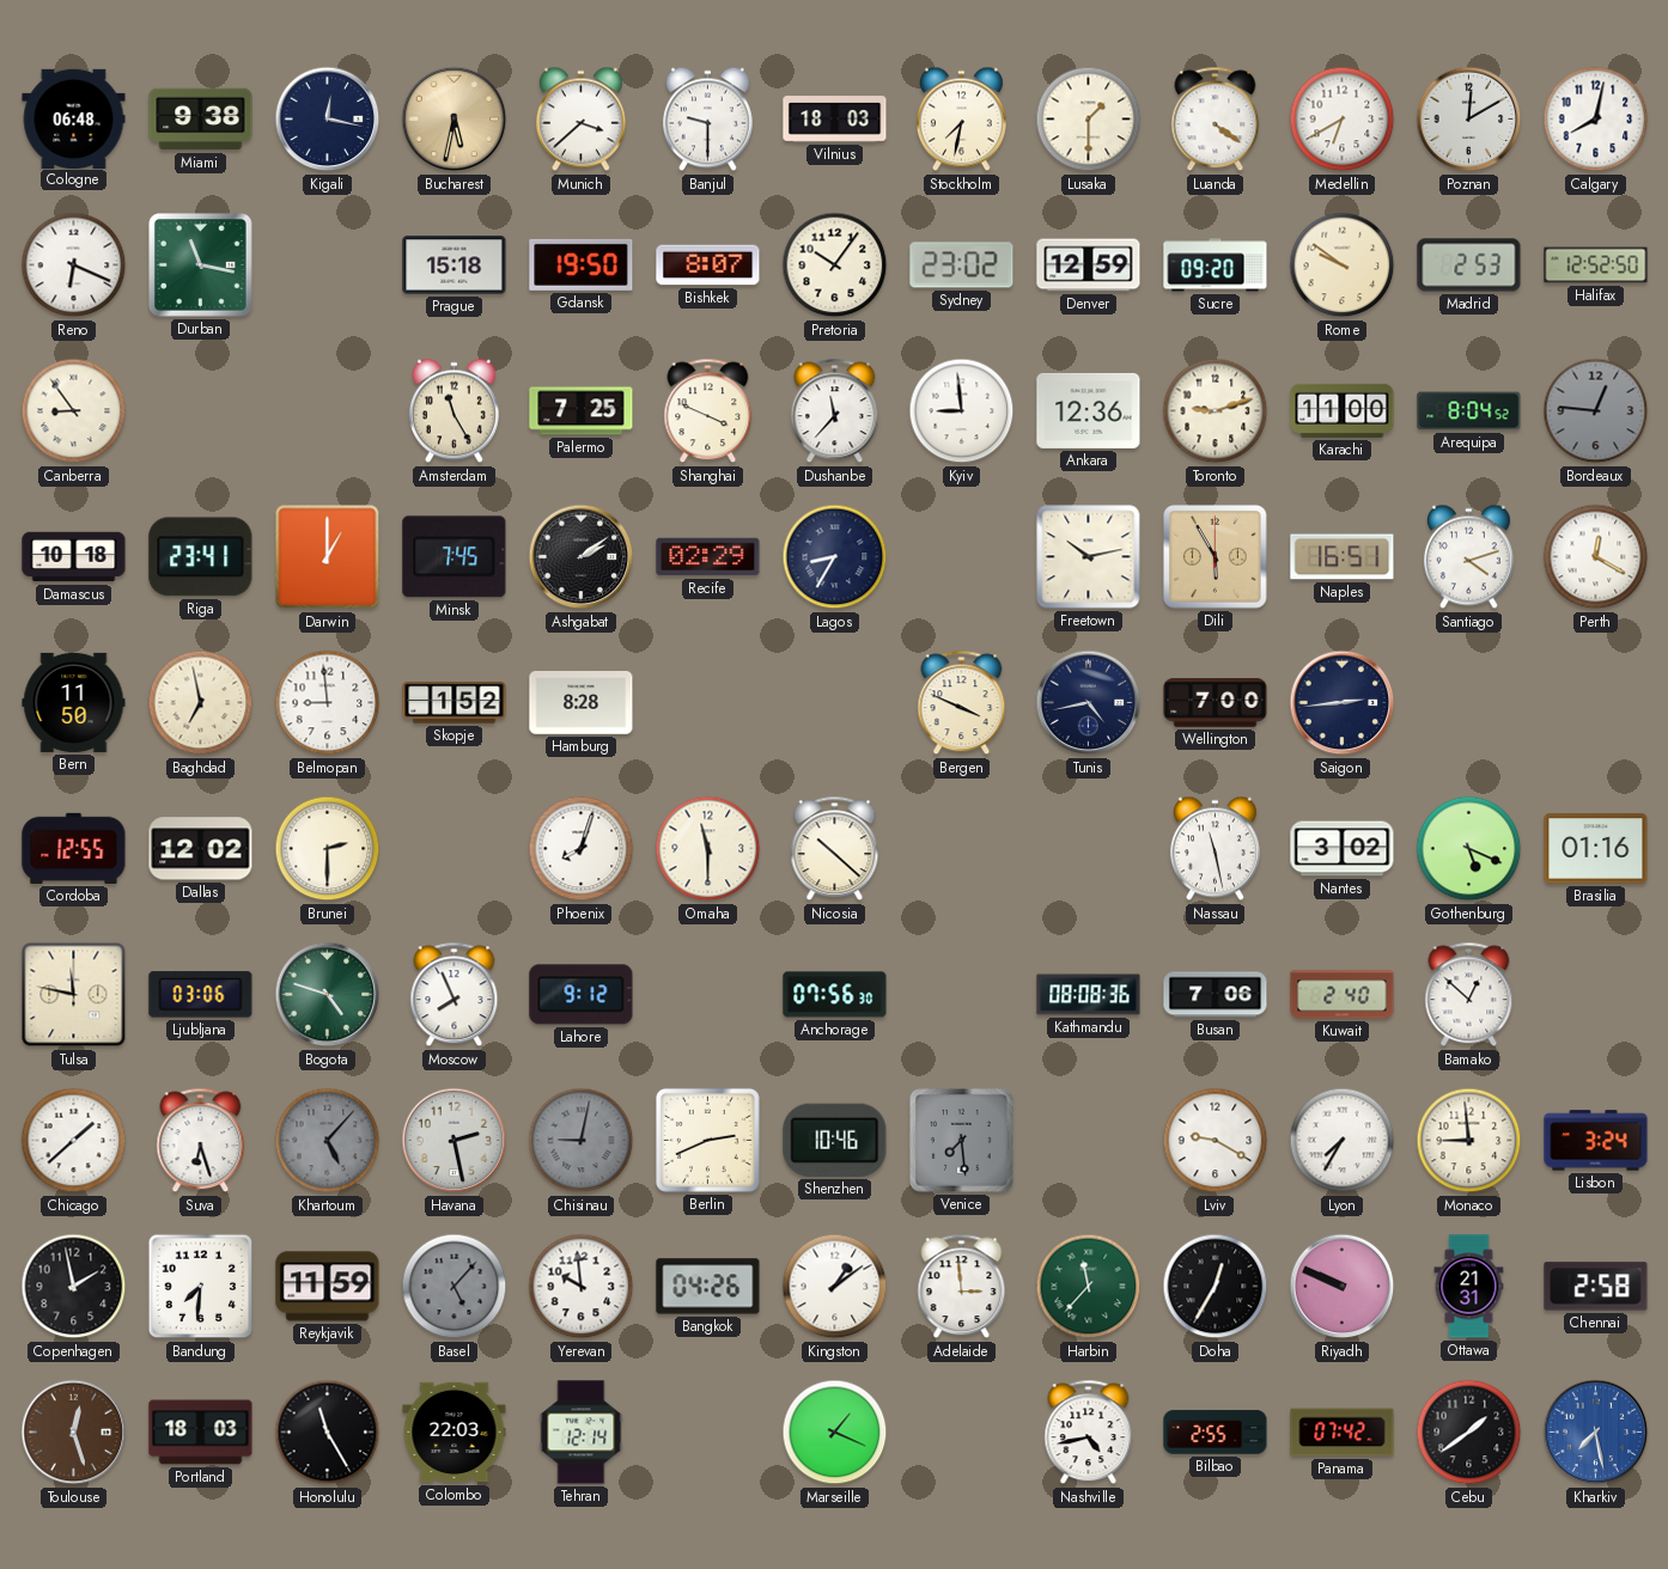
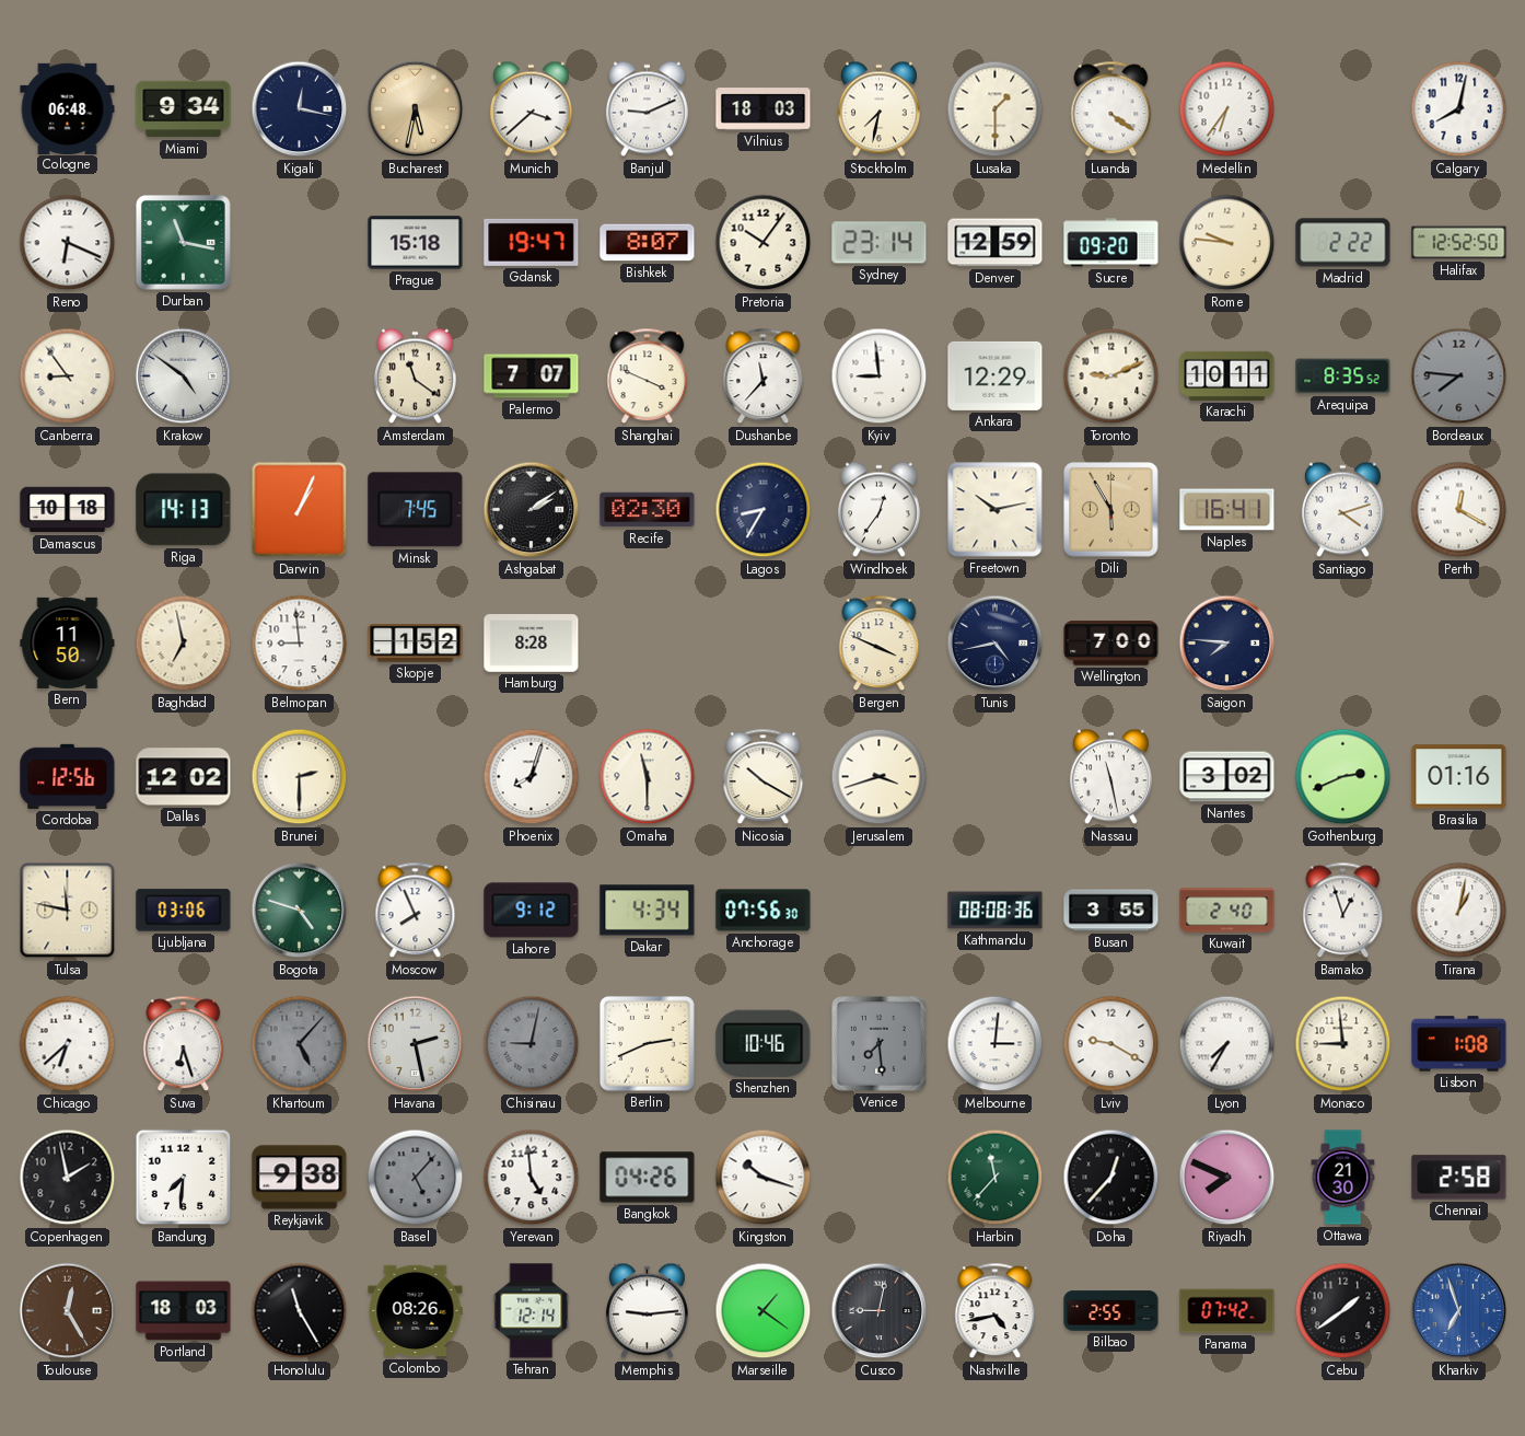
Miami: 9:38 -> 9:34
Banjul: 9:30 -> 9:11
Medellin: 6:40 -> 6:36
Poznan: 12:10 -> none
Gdansk: 19:50 -> 19:47
Sydney: 23:02 -> 23:14
Rome: 9:51 -> 9:46
Madrid: 2:53 -> 2:22
Krakow: none -> 4:51
Amsterdam: 11:25 -> 11:21
Palermo: 7:25 -> 7:07
Ankara: 12:36 -> 12:29
Toronto: 9:12 -> 9:11
Karachi: 11:00 -> 10:11
Arequipa: 8:04 -> 8:35
Bordeaux: 12:46 -> 7:46
Riga: 23:41 -> 14:13
Darwin: 1:00 -> 1:04
Recife: 02:29 -> 02:30
Windhoek: none -> 12:36
Naples: 16:51 -> 16:41
Saigon: 2:44 -> 7:46
Cordoba: 12:55 -> 12:56
Nicosia: 10:22 -> 10:20
Jerusalem: none -> 3:42
Gothenburg: 5:19 -> 2:41
Dakar: none -> 4:34
Busan: 7:06 -> 3:55
Bamako: 12:52 -> 12:57
Tirana: none -> 1:02
Chicago: 1:38 -> 6:38
Melbourne: none -> 3:01
Lisbon: 3:24 -> 1:08
Reykjavik: 11:59 -> 9:38
Yerevan: 9:59 -> 4:59
Kingston: 1:09 -> 10:18
Adelaide: 2:59 -> none
Doha: 12:35 -> 12:37
Riyadh: 9:49 -> 7:49
Ottawa: 21:31 -> 21:30
Toulouse: 12:27 -> 12:25
Colombo: 22:03 -> 08:26
Memphis: none -> 9:14
Marseille: 1:19 -> 1:21
Cusco: none -> 9:02
Kharkiv: 7:28 -> 6:57
